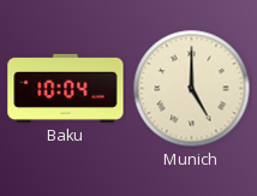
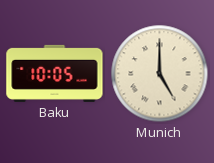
Baku: 10:04 -> 10:05
